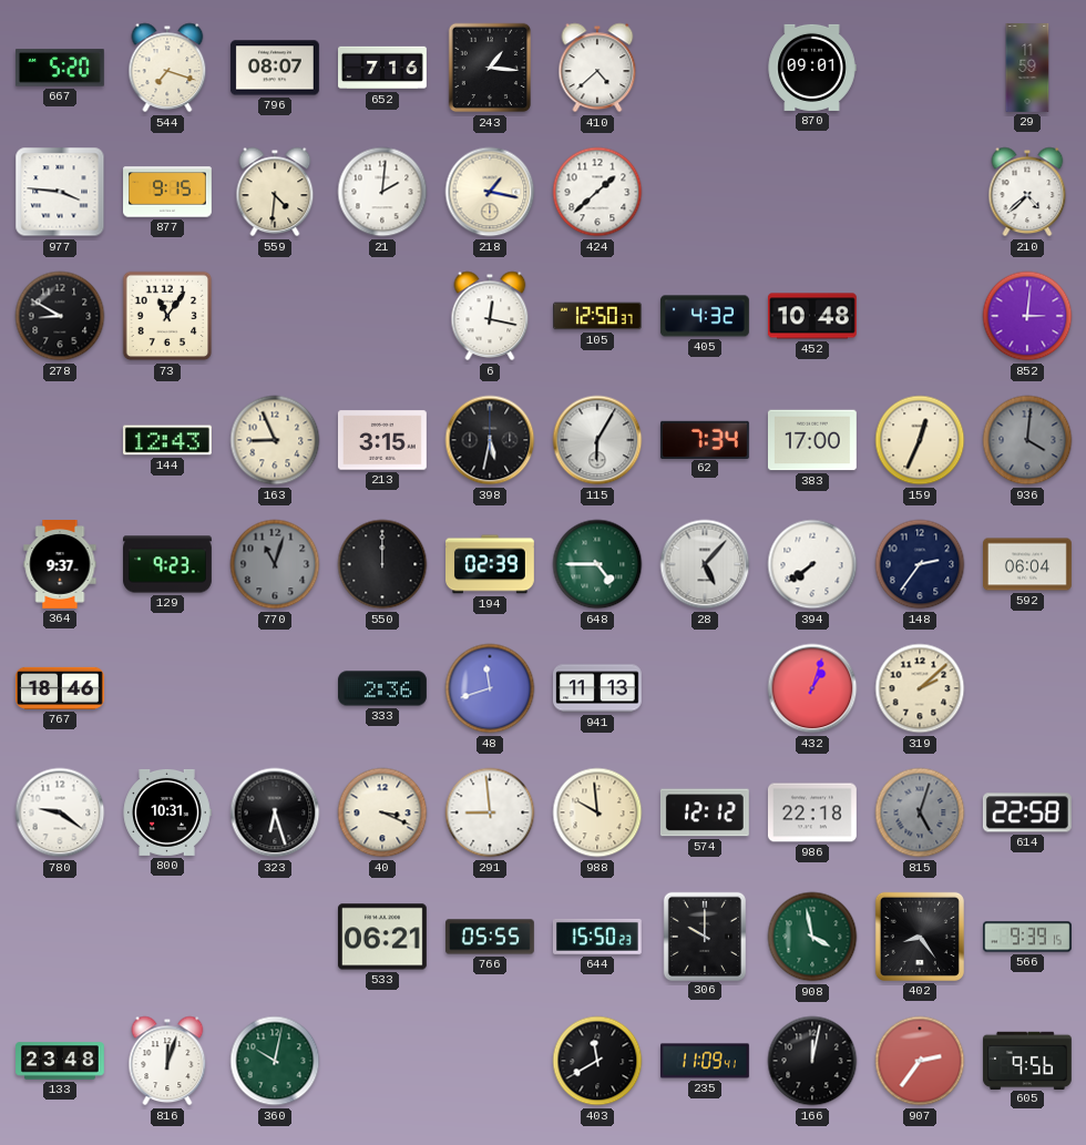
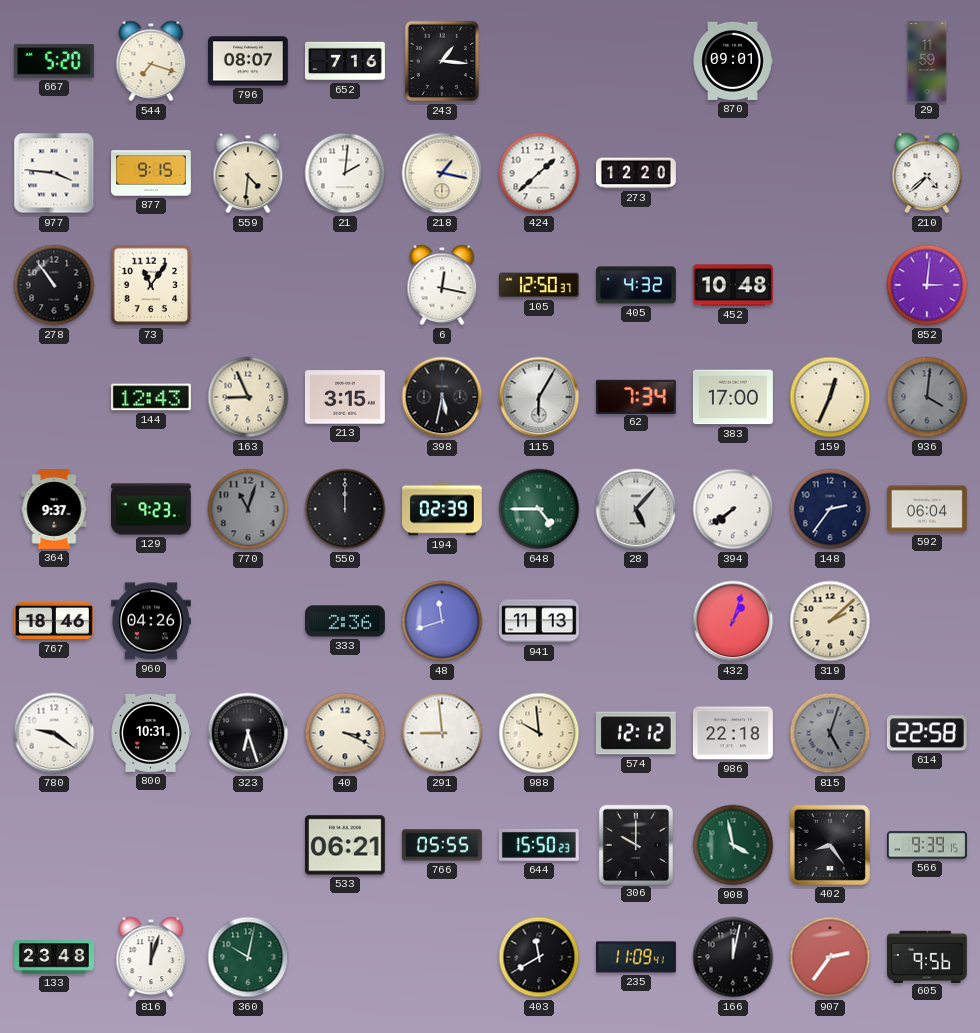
410: 4:38 -> none
273: none -> 12:20
278: 8:50 -> 10:54
960: none -> 04:26
